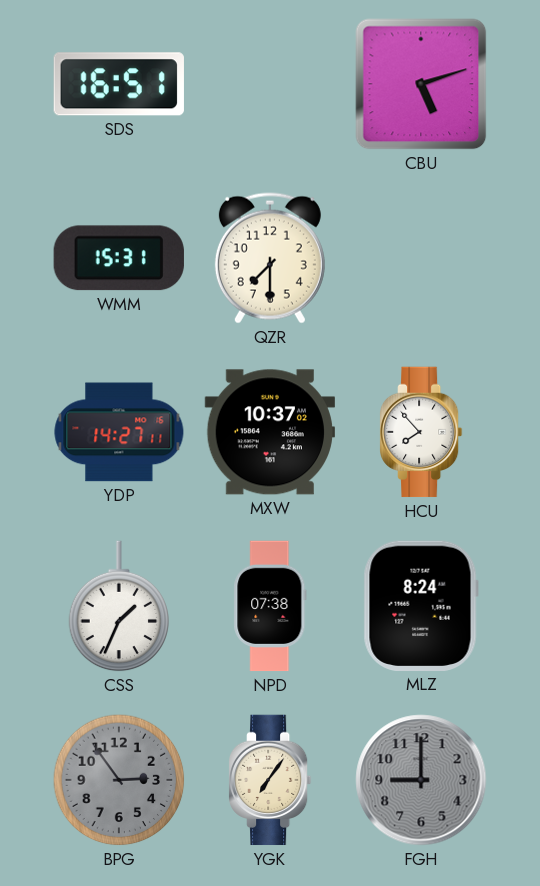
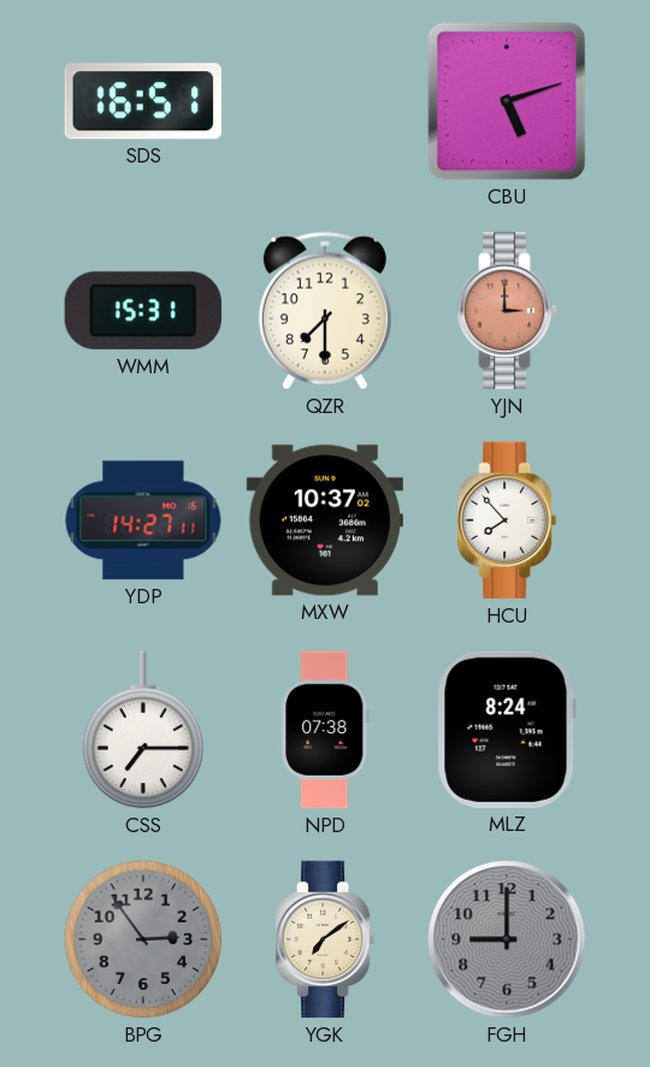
YJN: none -> 3:00
CSS: 1:34 -> 7:15
YGK: 7:06 -> 7:09
